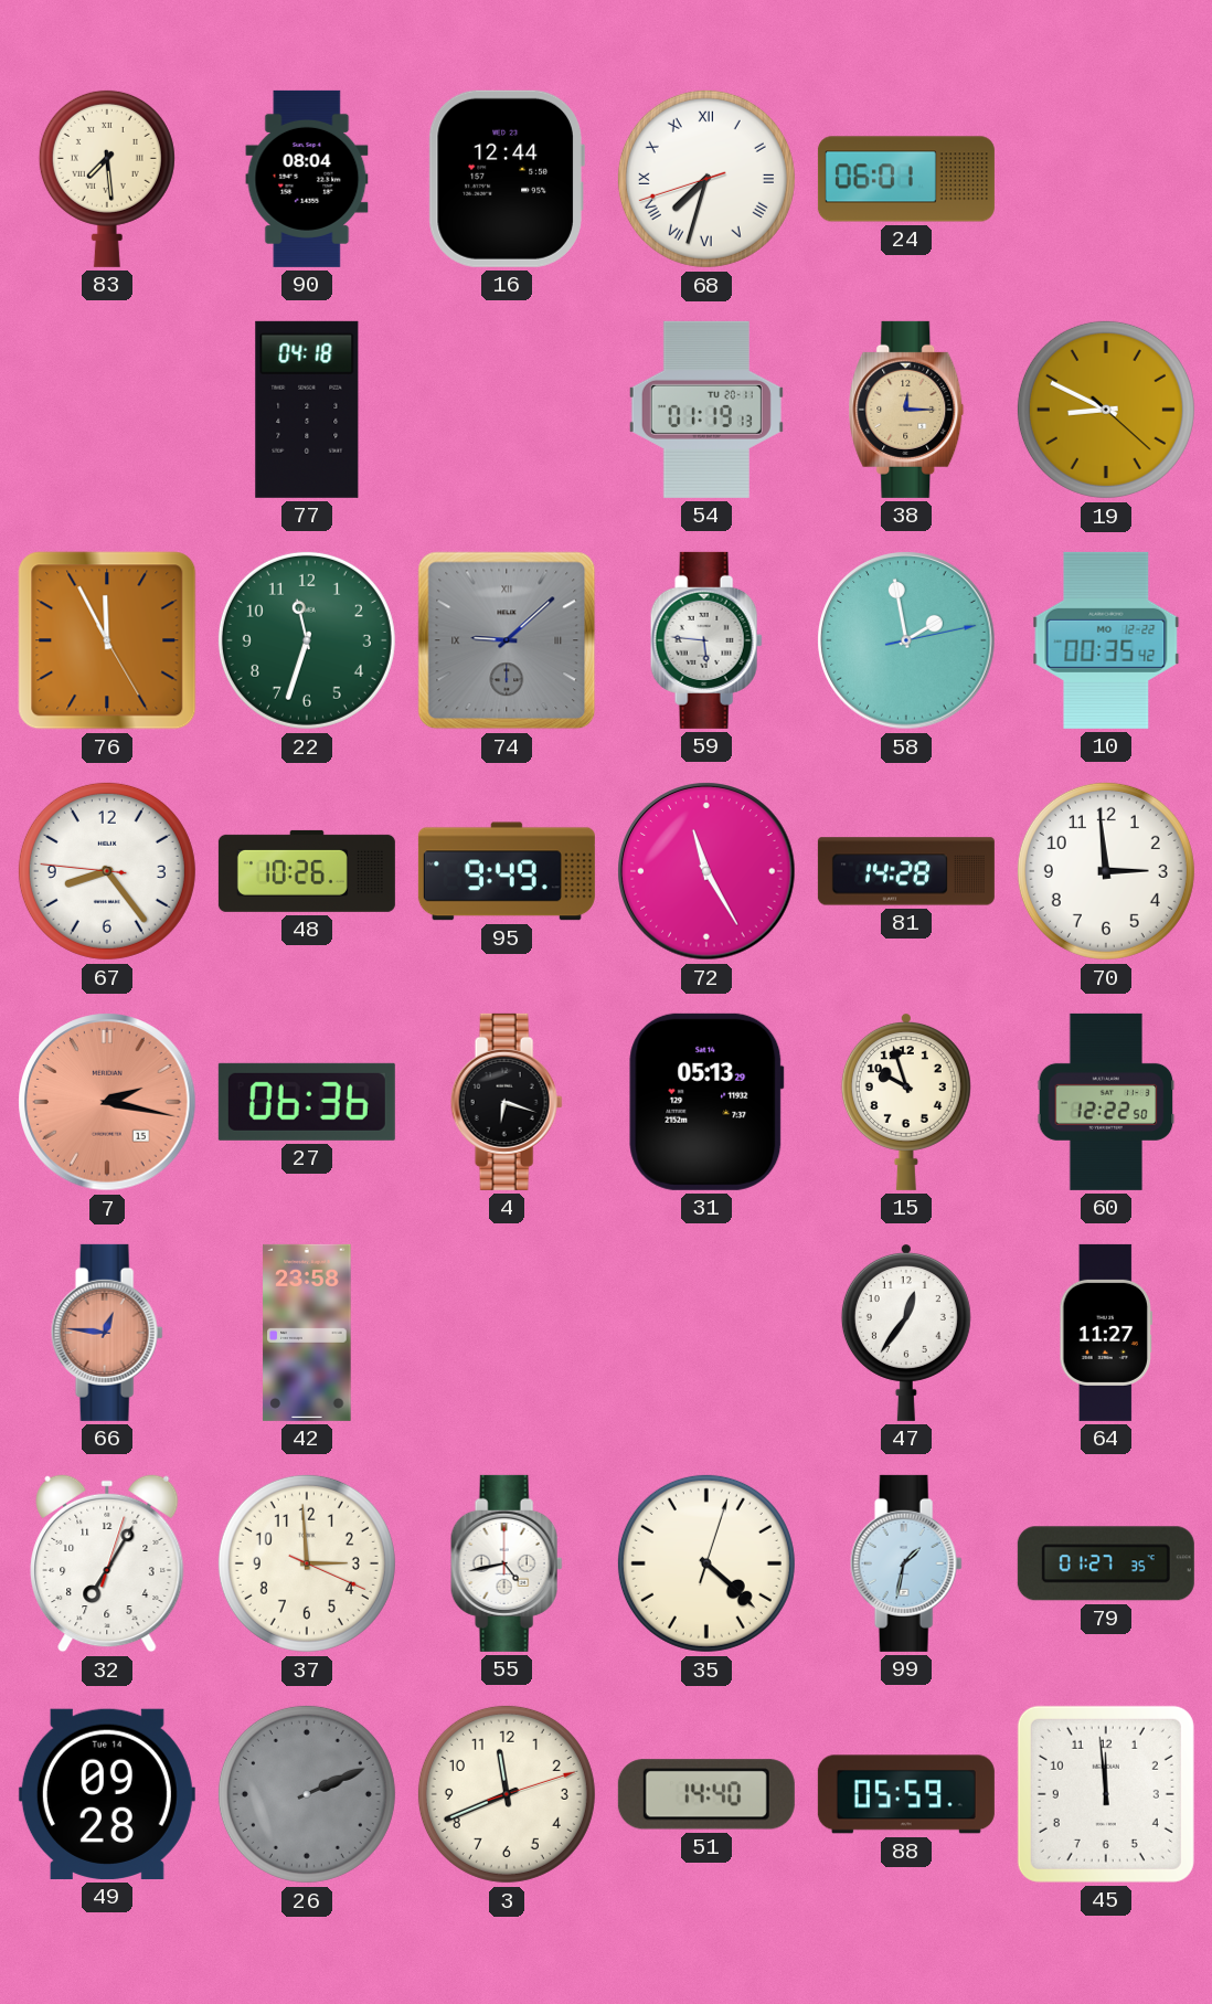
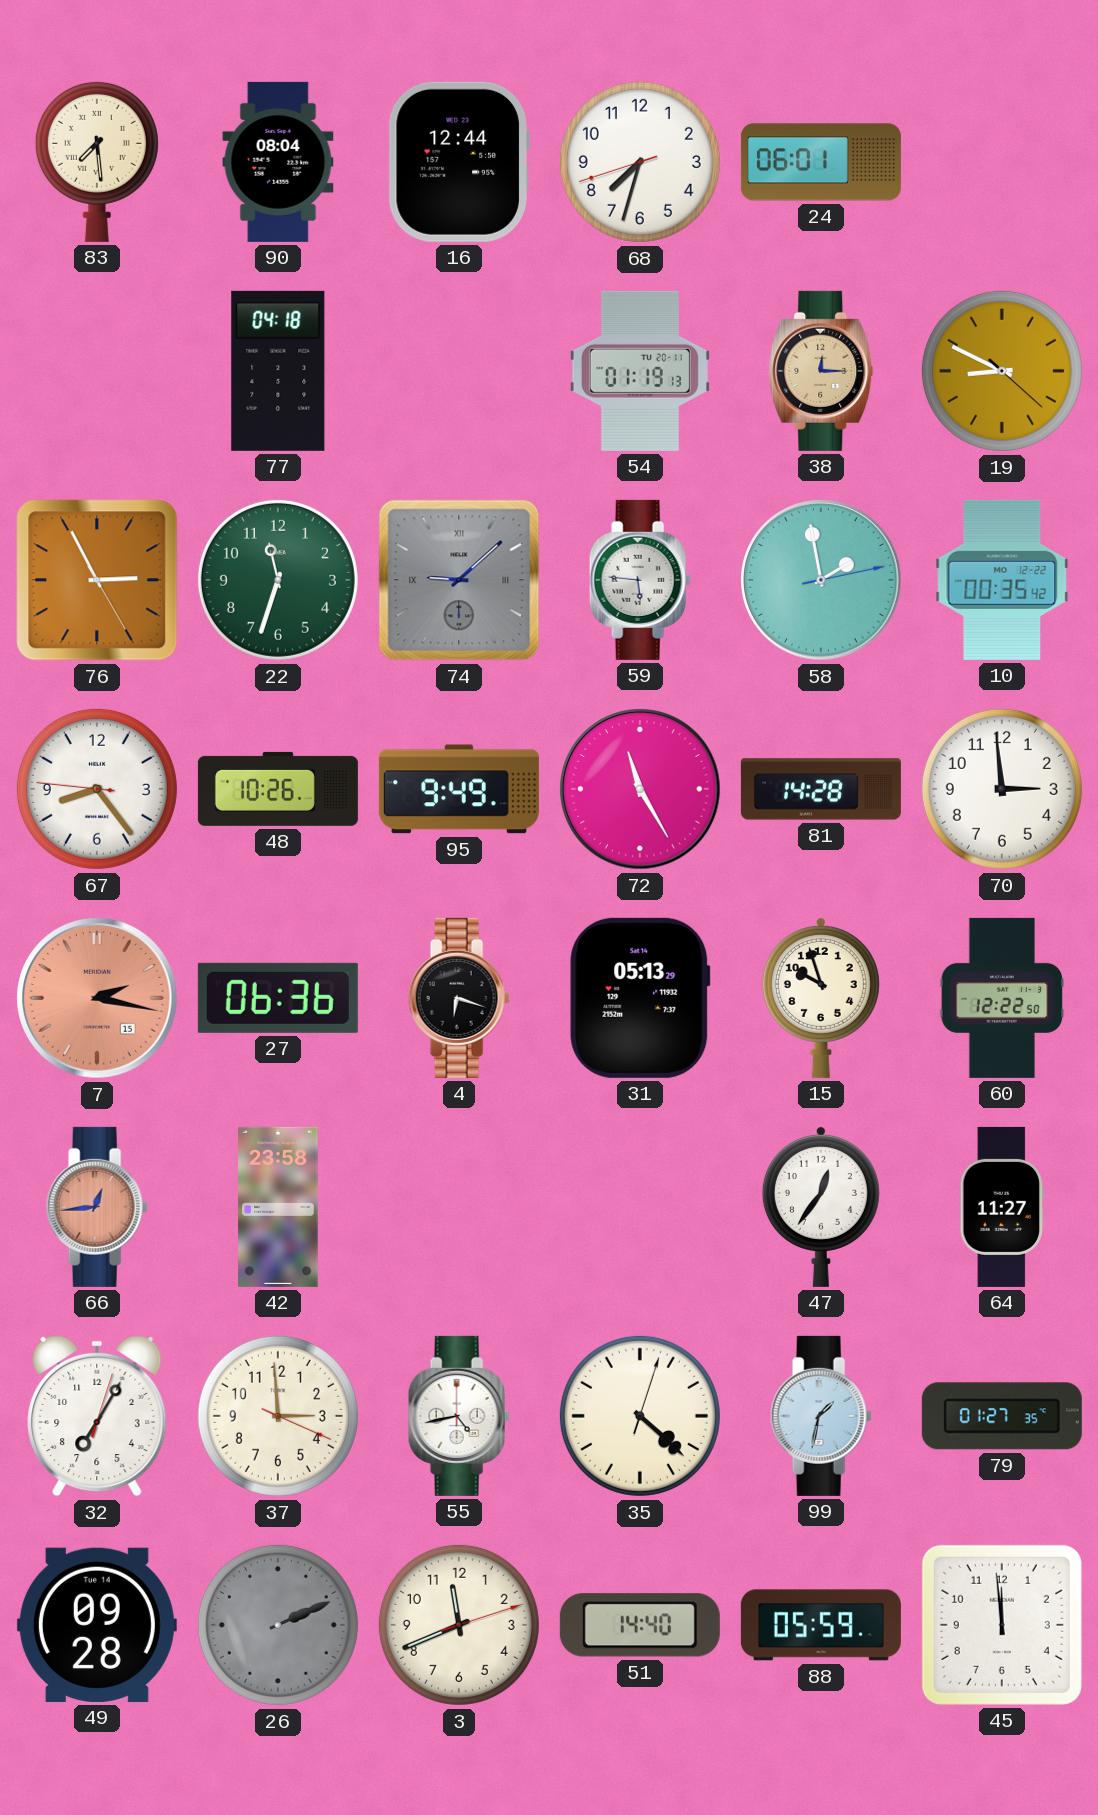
68 numerals: Roman -> Arabic
76: 11:55 -> 2:55
66: 12:46 -> 12:44
